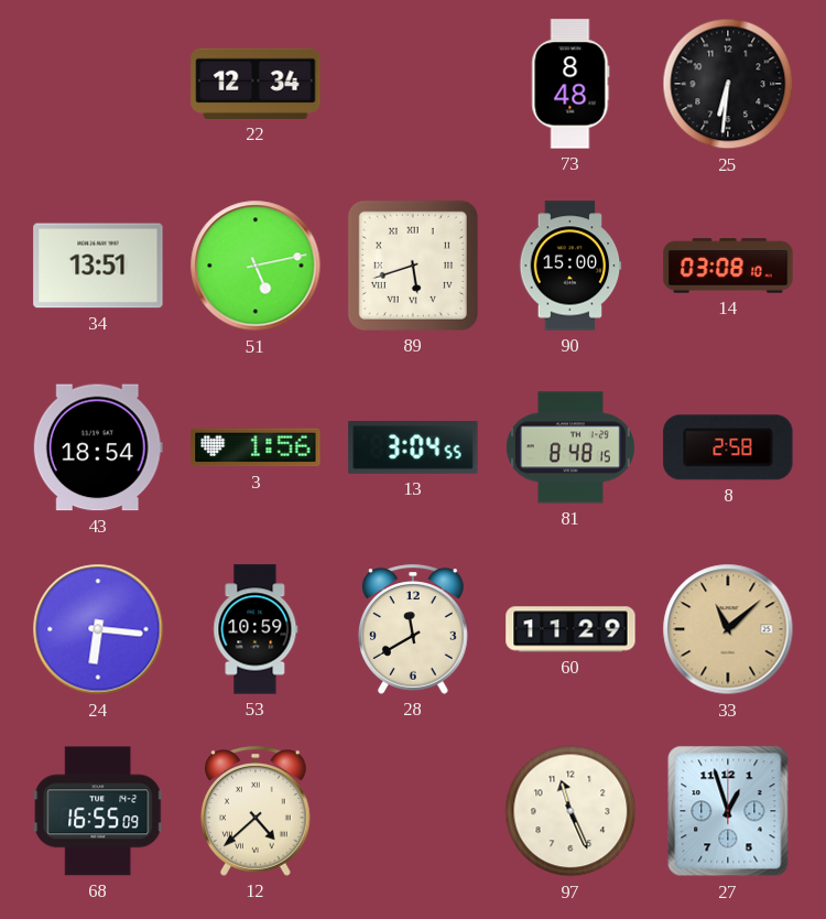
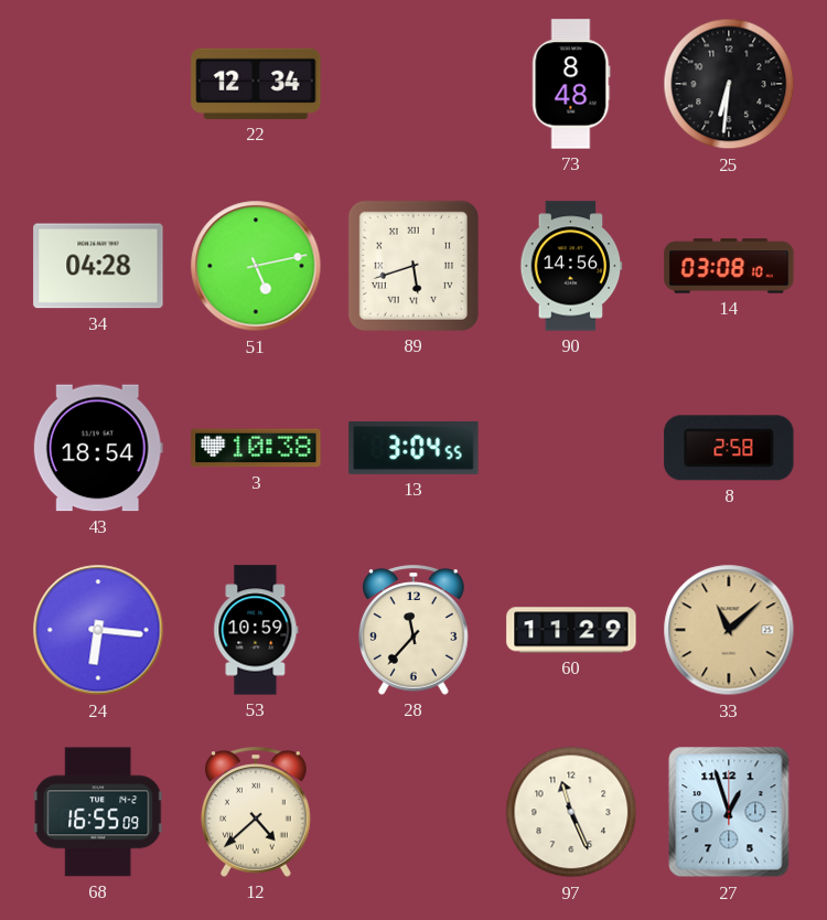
34: 13:51 -> 04:28
90: 15:00 -> 14:56
3: 1:56 -> 10:38
81: 8:48 -> none
28: 11:40 -> 11:37
